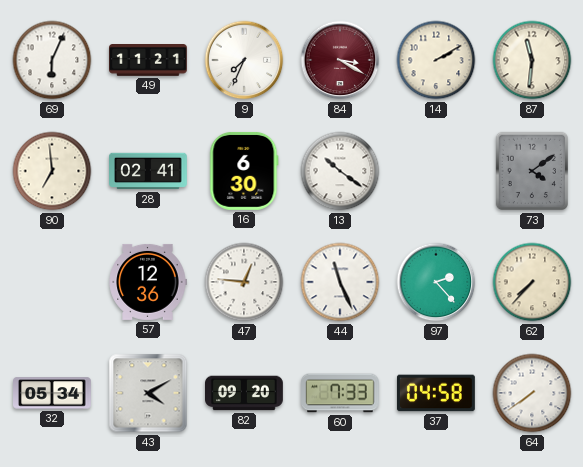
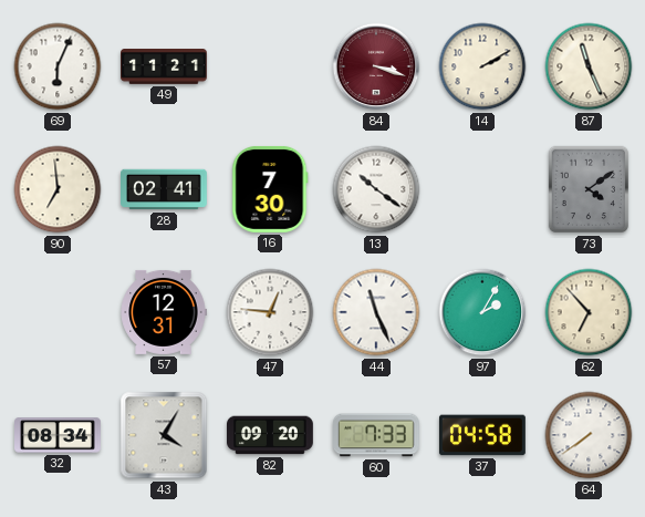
9: 7:34 -> none
84: 3:20 -> 3:18
87: 11:31 -> 11:26
16: 6:30 -> 7:30
57: 12:36 -> 12:31
97: 2:23 -> 2:05
62: 7:37 -> 6:53
32: 05:34 -> 08:34
43: 4:10 -> 4:05
